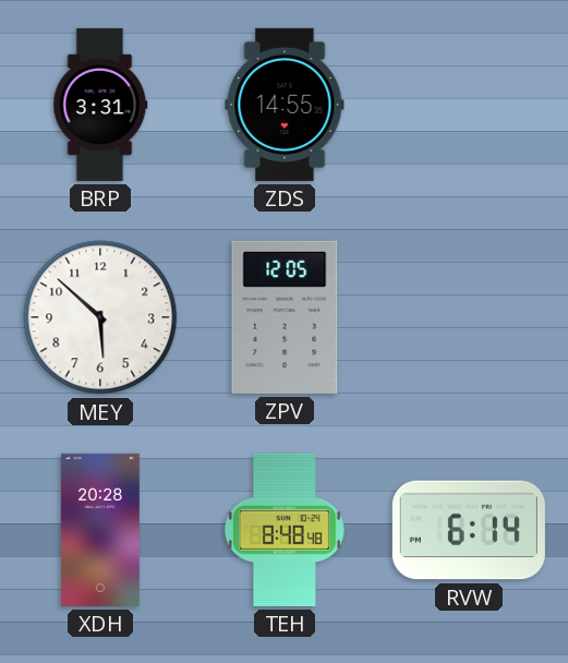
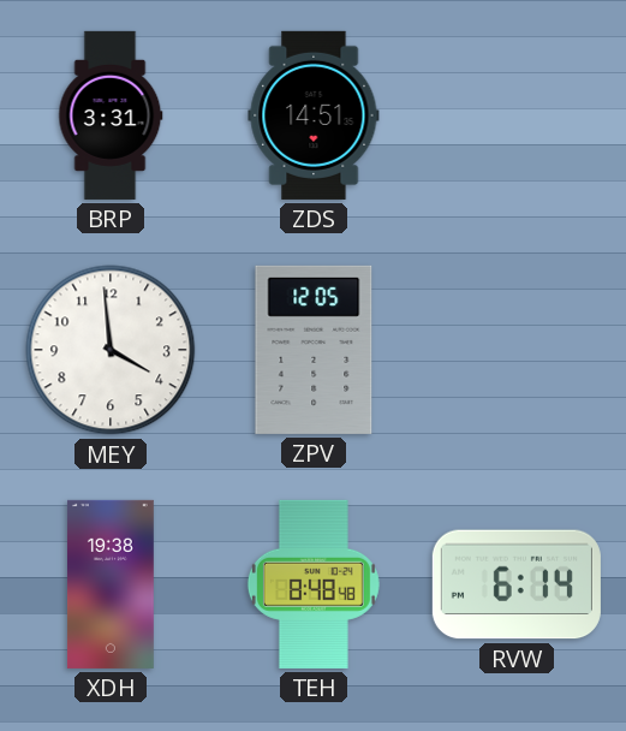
ZDS: 14:55 -> 14:51
MEY: 5:52 -> 3:59
XDH: 20:28 -> 19:38
